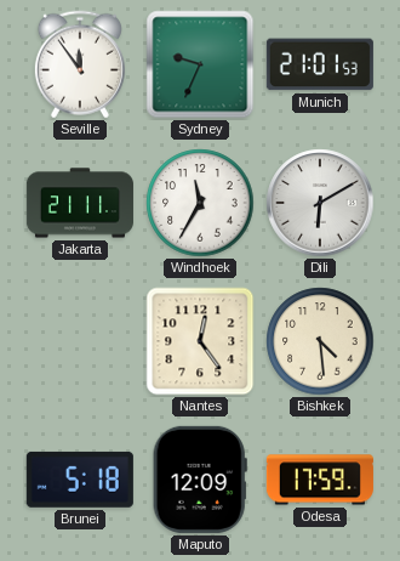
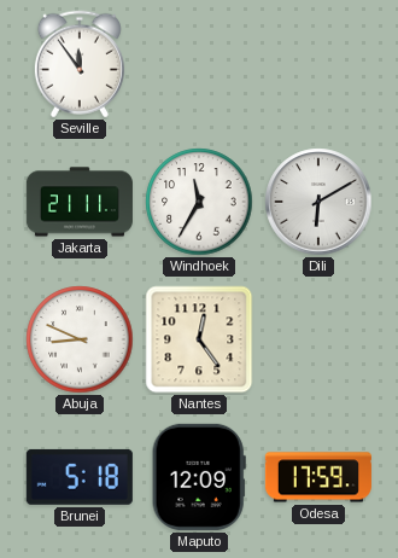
Sydney: 9:34 -> none
Munich: 21:01 -> none
Abuja: none -> 8:49
Bishkek: 4:29 -> none
